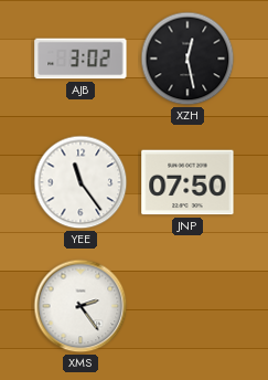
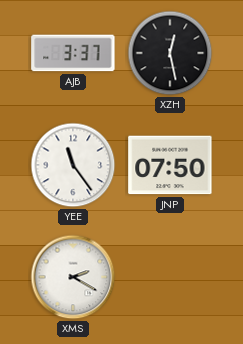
AJB: 3:02 -> 3:37
XMS: 2:24 -> 2:20
